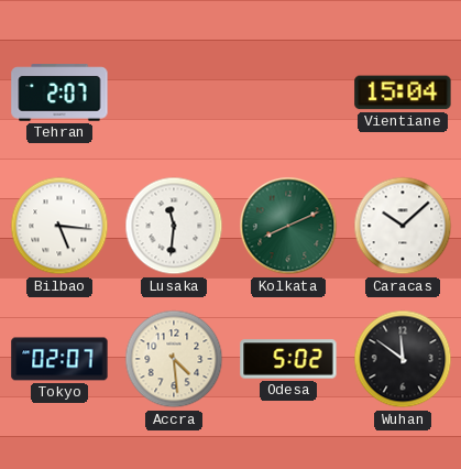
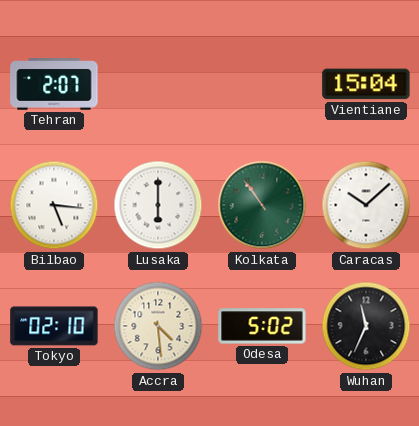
Lusaka: 11:31 -> 6:00
Kolkata: 8:11 -> 10:54
Tokyo: 02:07 -> 02:10
Wuhan: 11:51 -> 11:34
